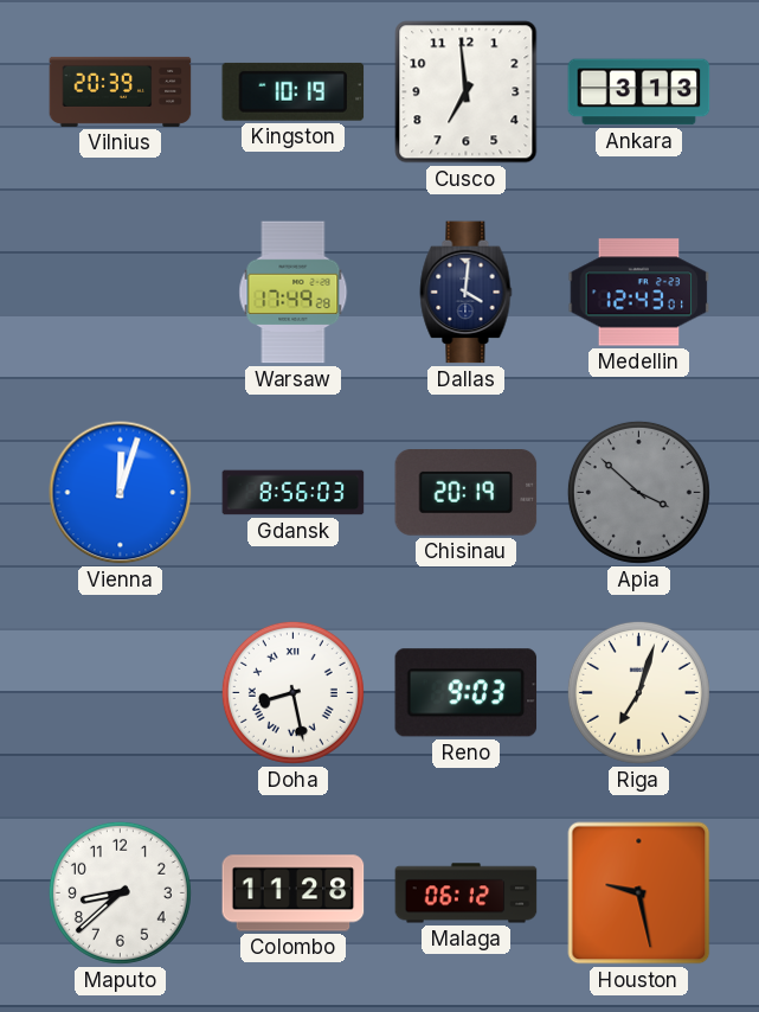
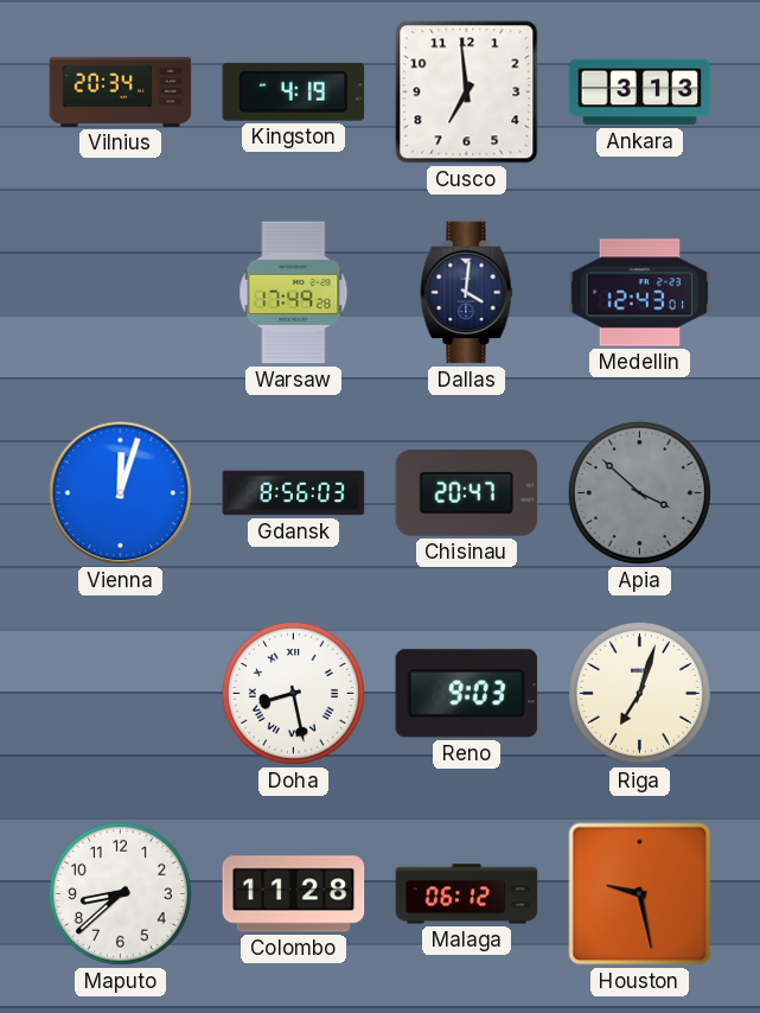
Vilnius: 20:39 -> 20:34
Kingston: 10:19 -> 4:19
Chisinau: 20:19 -> 20:47
